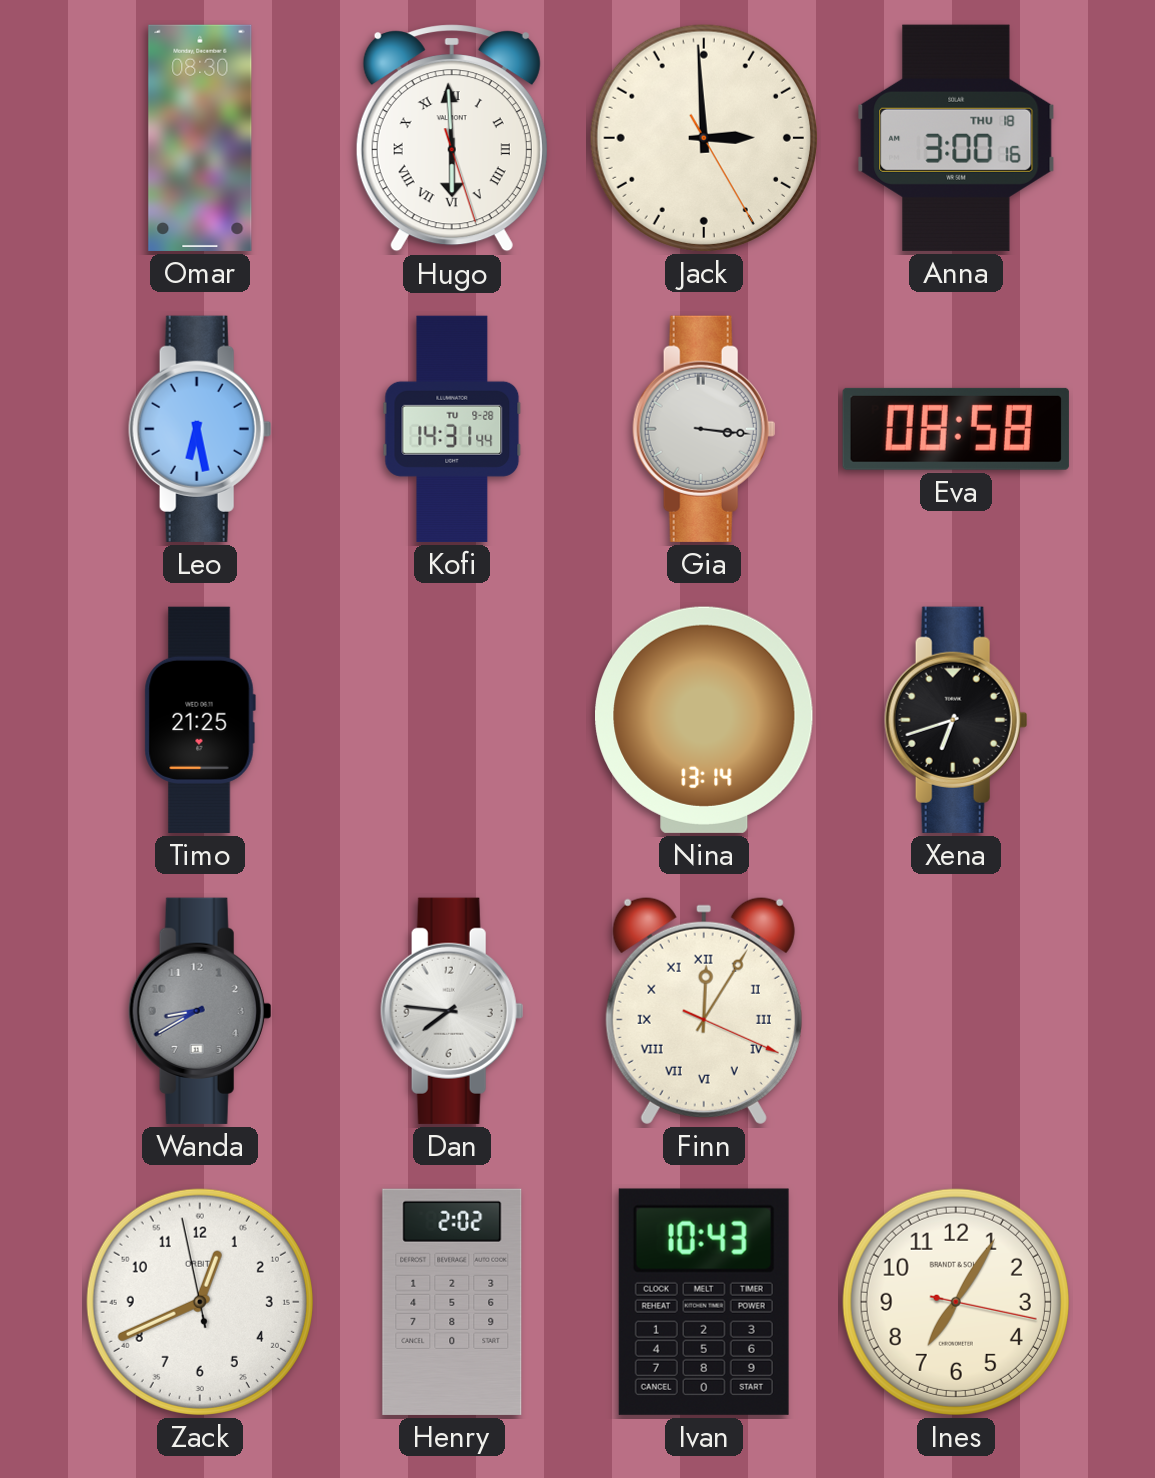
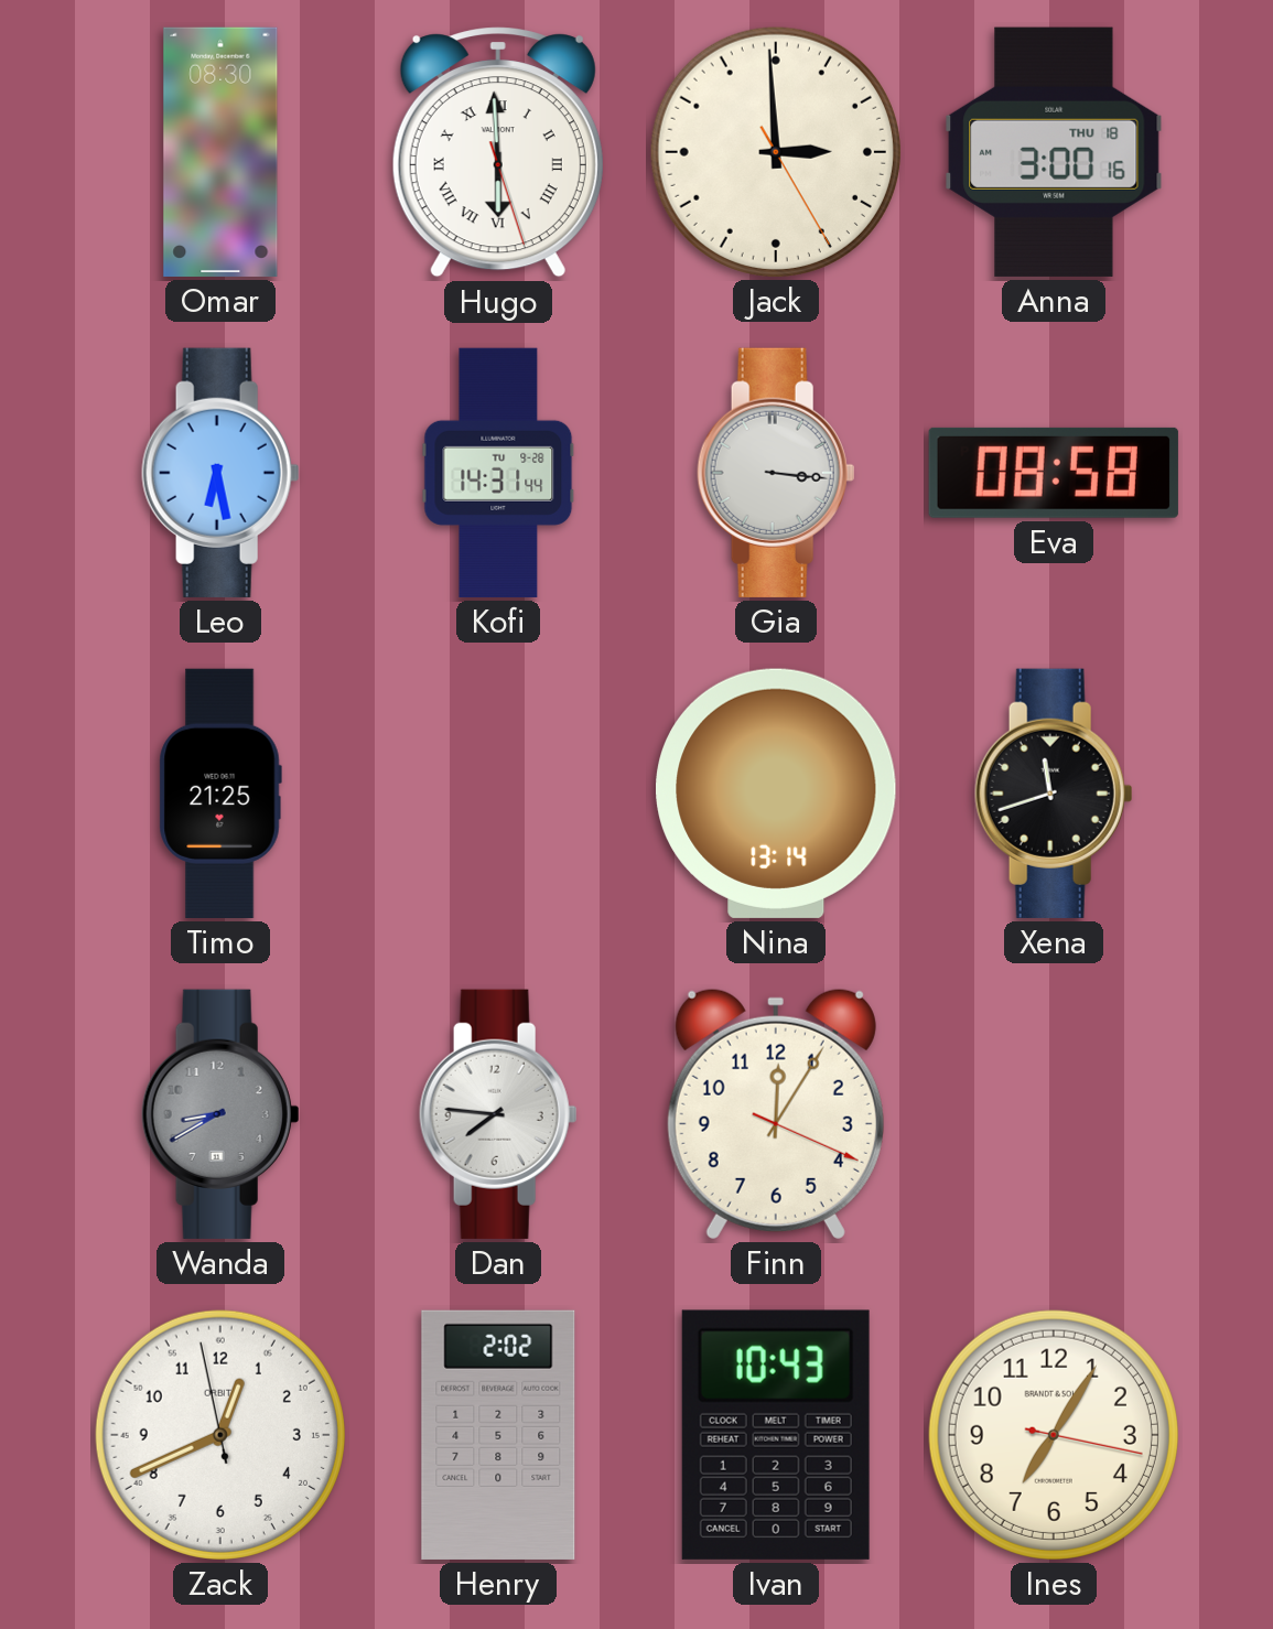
Xena: 6:42 -> 11:42
Finn numerals: Roman -> Arabic
